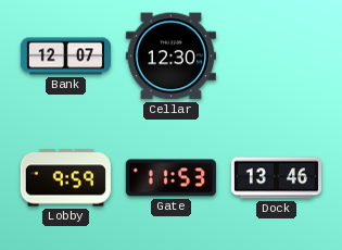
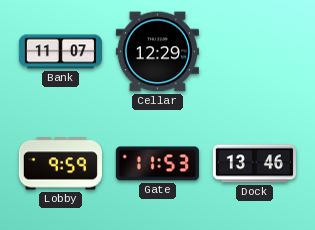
Bank: 12:07 -> 11:07
Cellar: 12:30 -> 12:29
